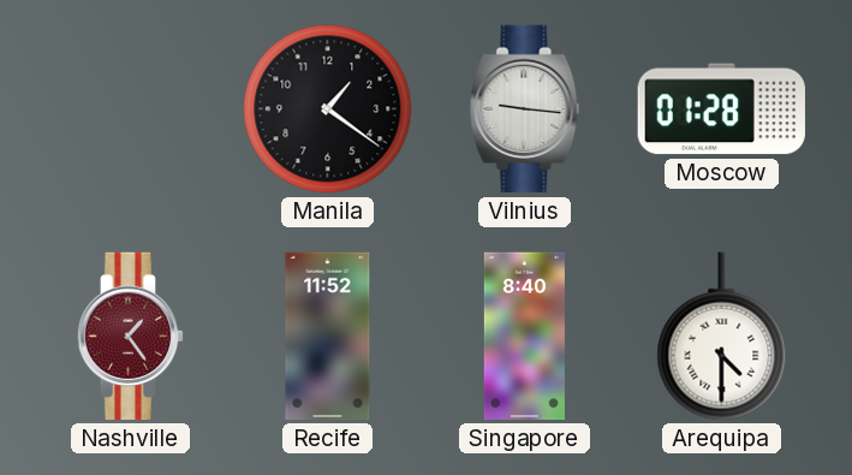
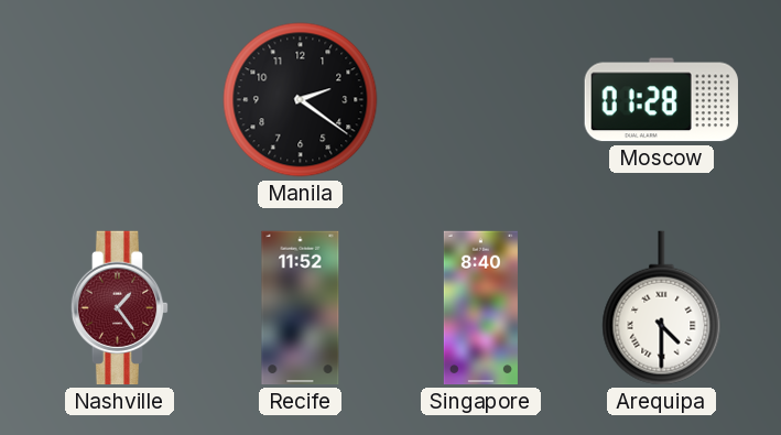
Manila: 1:21 -> 2:21
Vilnius: 9:16 -> none
